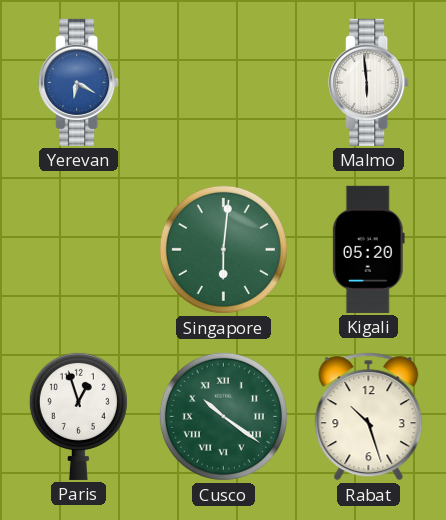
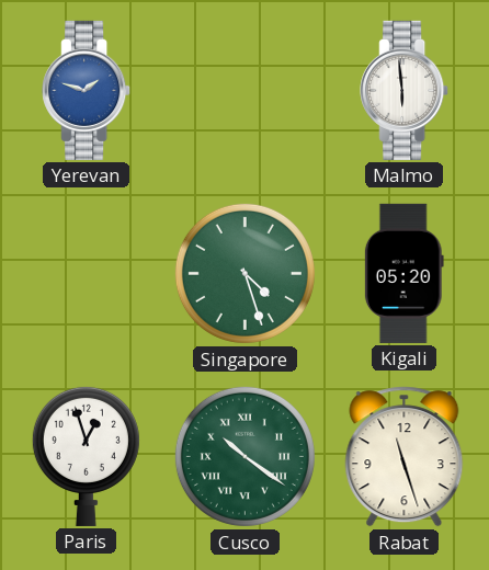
Yerevan: 6:20 -> 1:48
Singapore: 6:01 -> 4:27
Rabat: 10:27 -> 11:27
